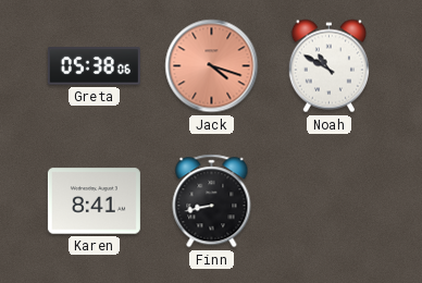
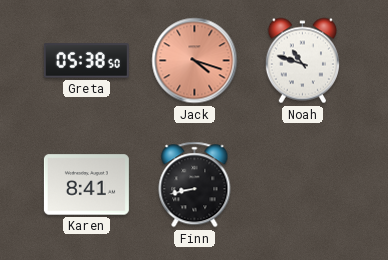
Greta: 05:38:06 -> 05:38:50
Noah: 10:50 -> 10:48
